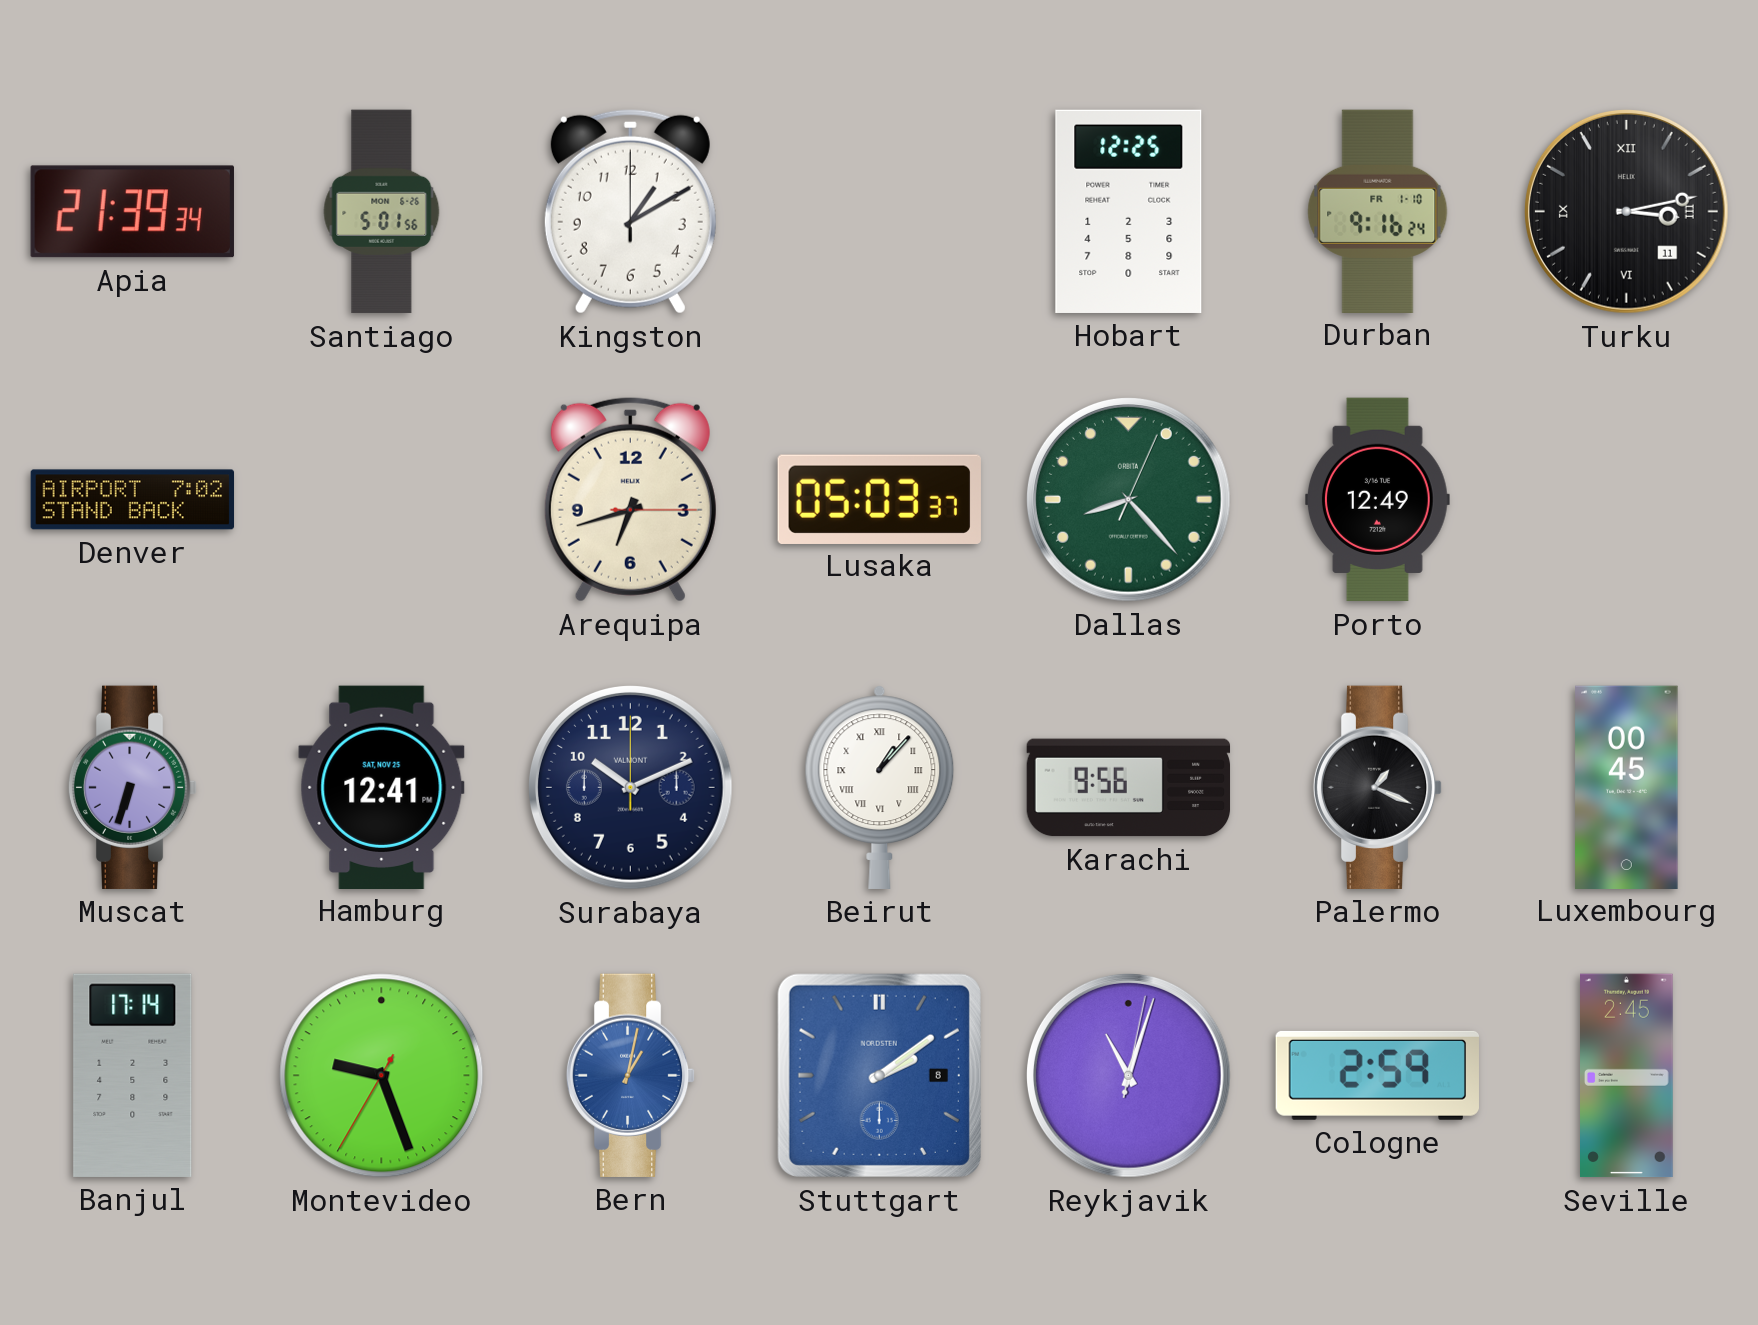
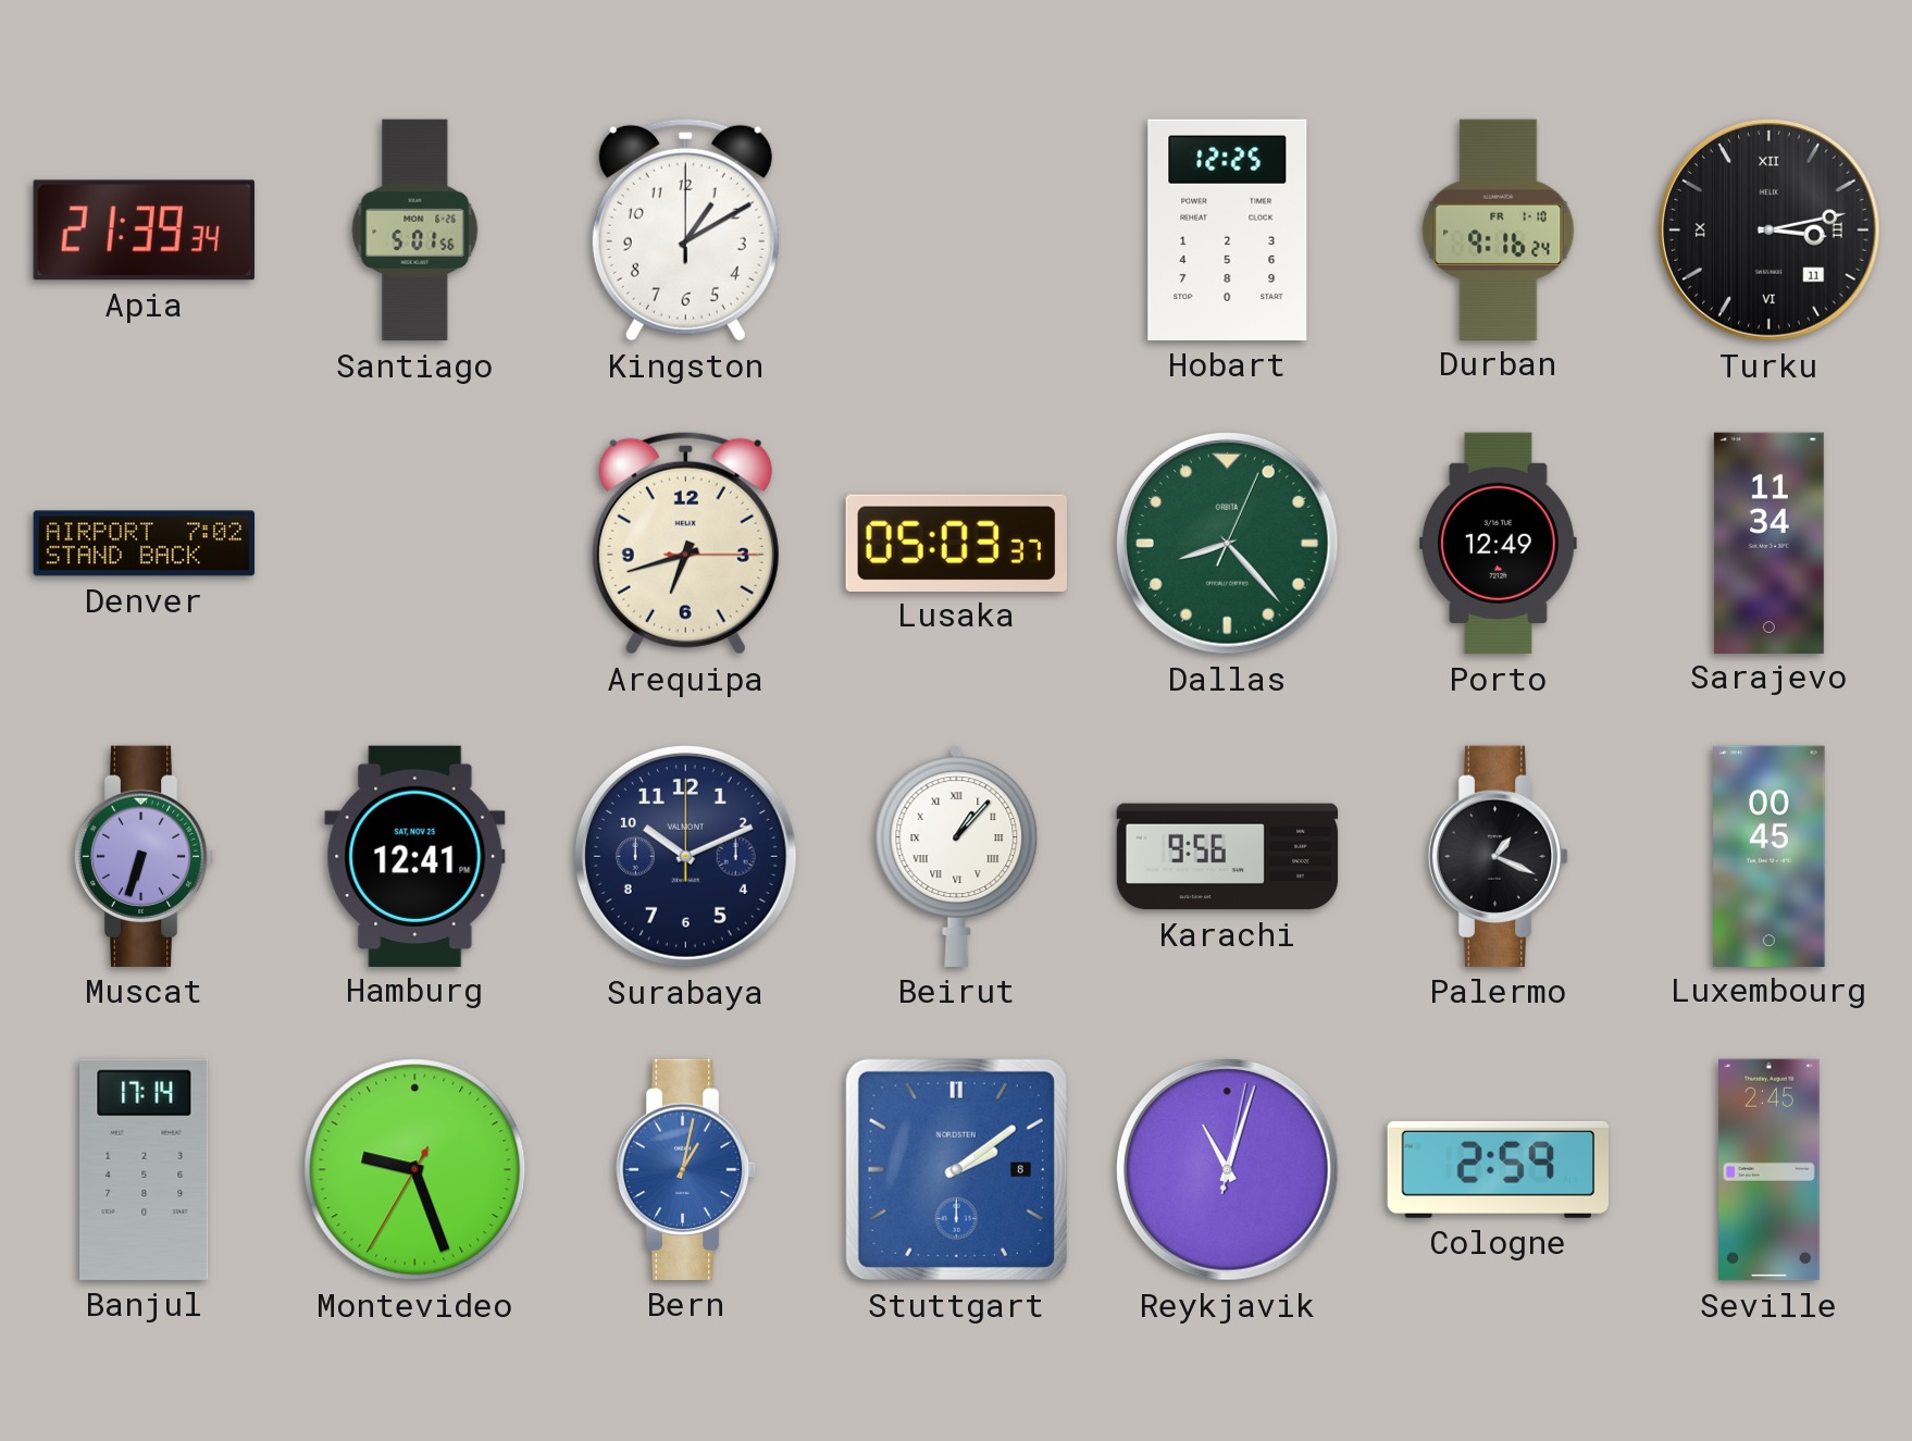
Sarajevo: none -> 11:34
